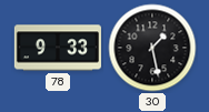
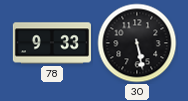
30: 1:28 -> 5:28
